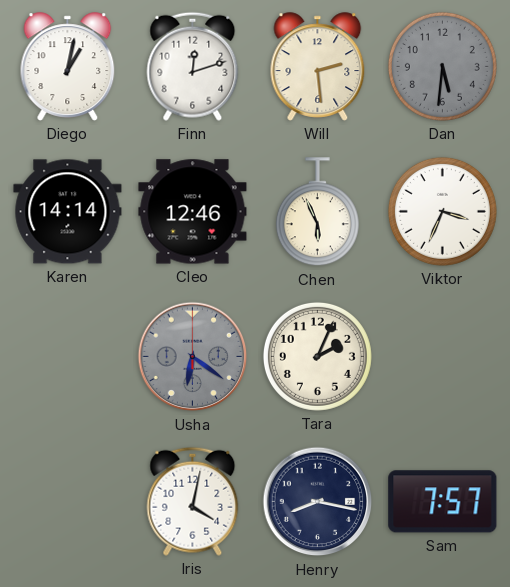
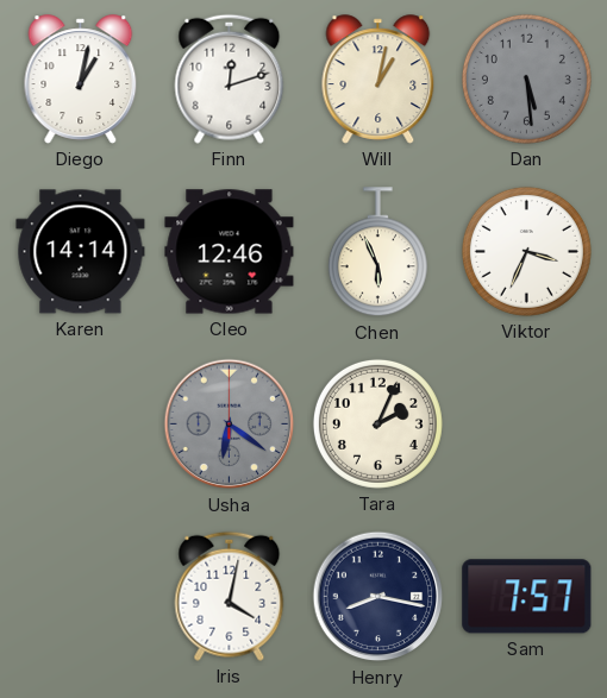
Will: 2:29 -> 1:02
Dan: 5:31 -> 5:29
